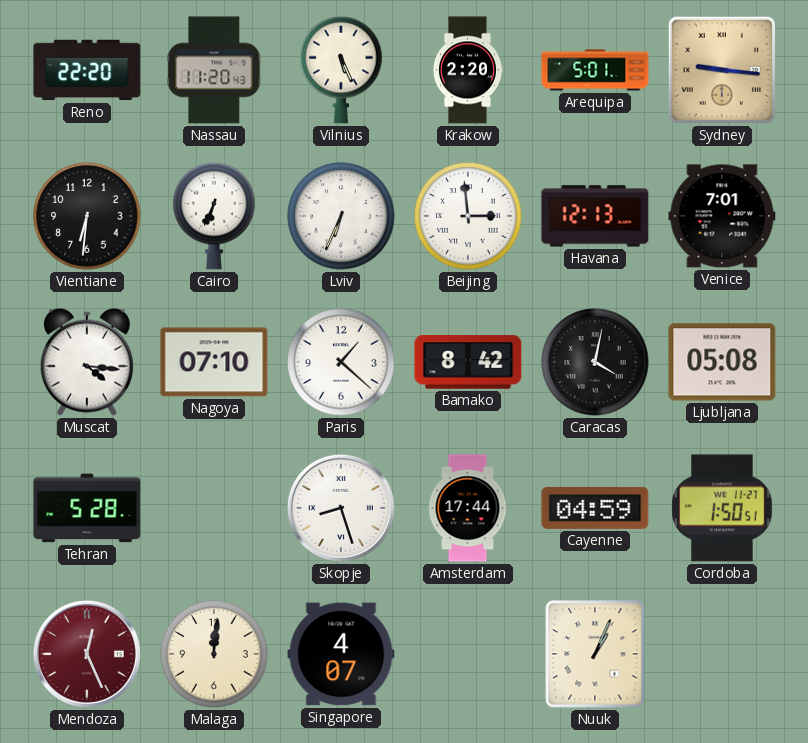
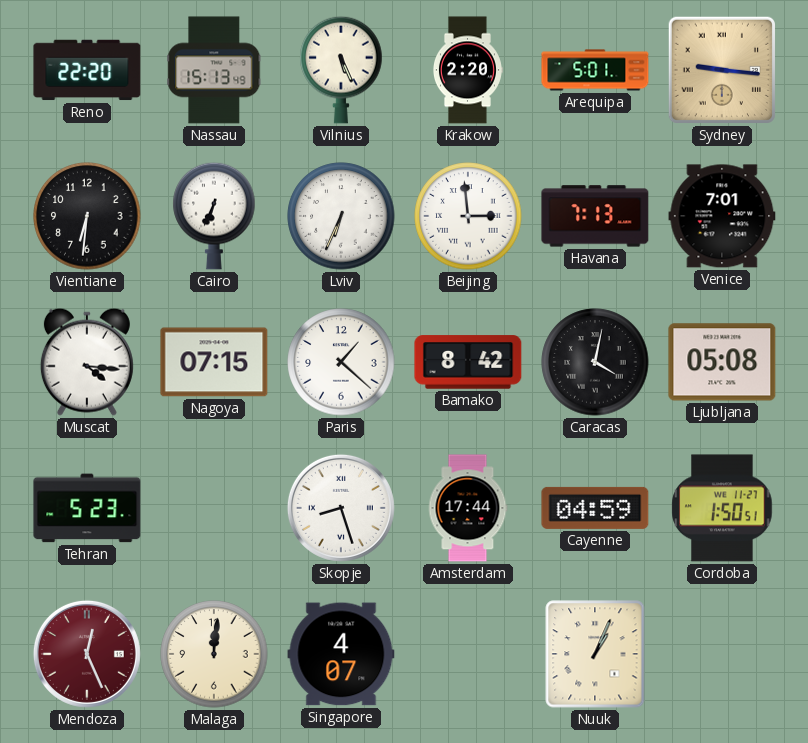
Nassau: 11:20 -> 15:13
Havana: 12:13 -> 7:13
Nagoya: 07:10 -> 07:15
Tehran: 5:28 -> 5:23
